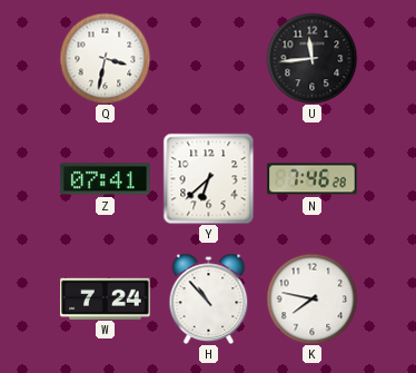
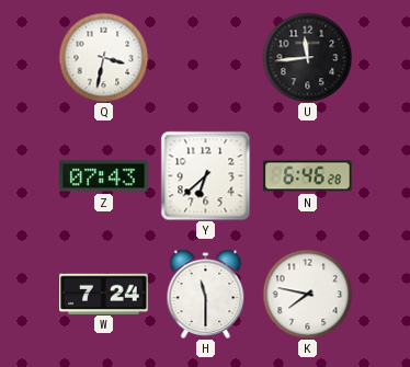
Z: 07:41 -> 07:43
N: 7:46 -> 6:46
H: 10:53 -> 11:30
